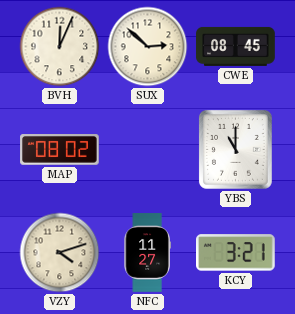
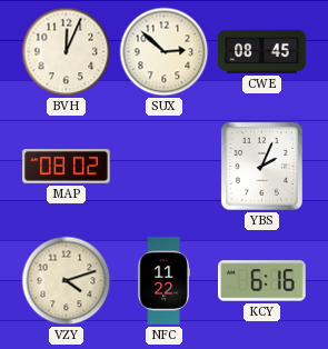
YBS: 11:00 -> 2:04
NFC: 11:27 -> 11:22
KCY: 3:21 -> 6:16
